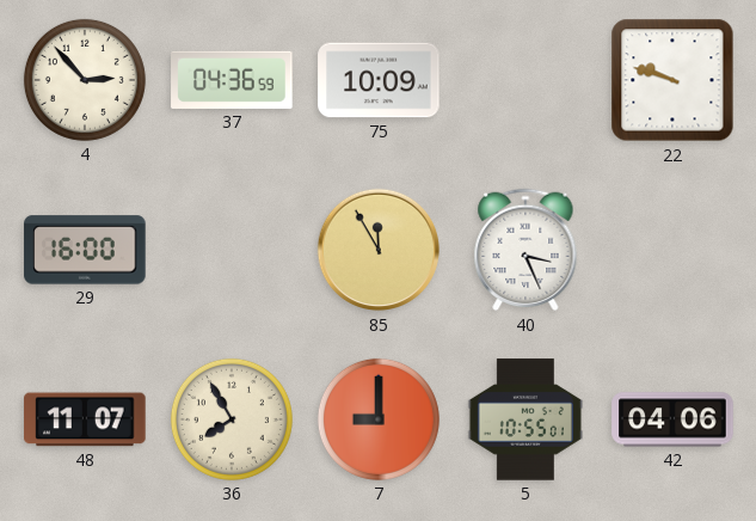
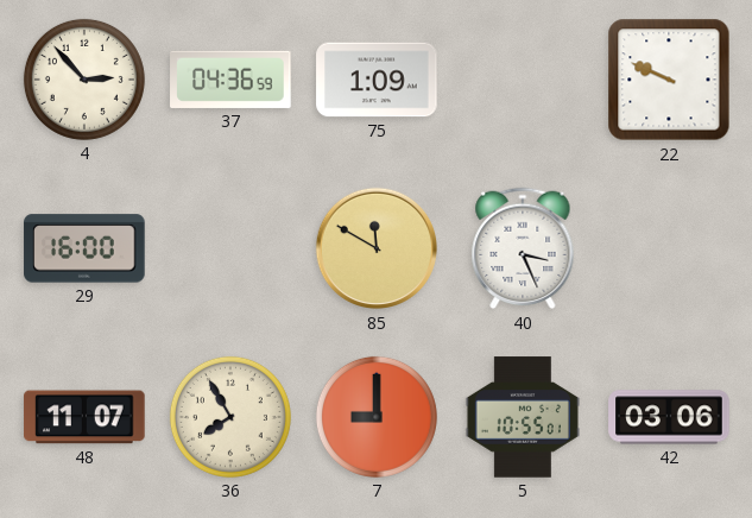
75: 10:09 -> 1:09
22: 9:48 -> 9:49
85: 11:55 -> 11:50
42: 04:06 -> 03:06
